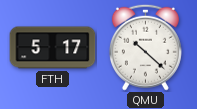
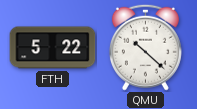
FTH: 5:17 -> 5:22
